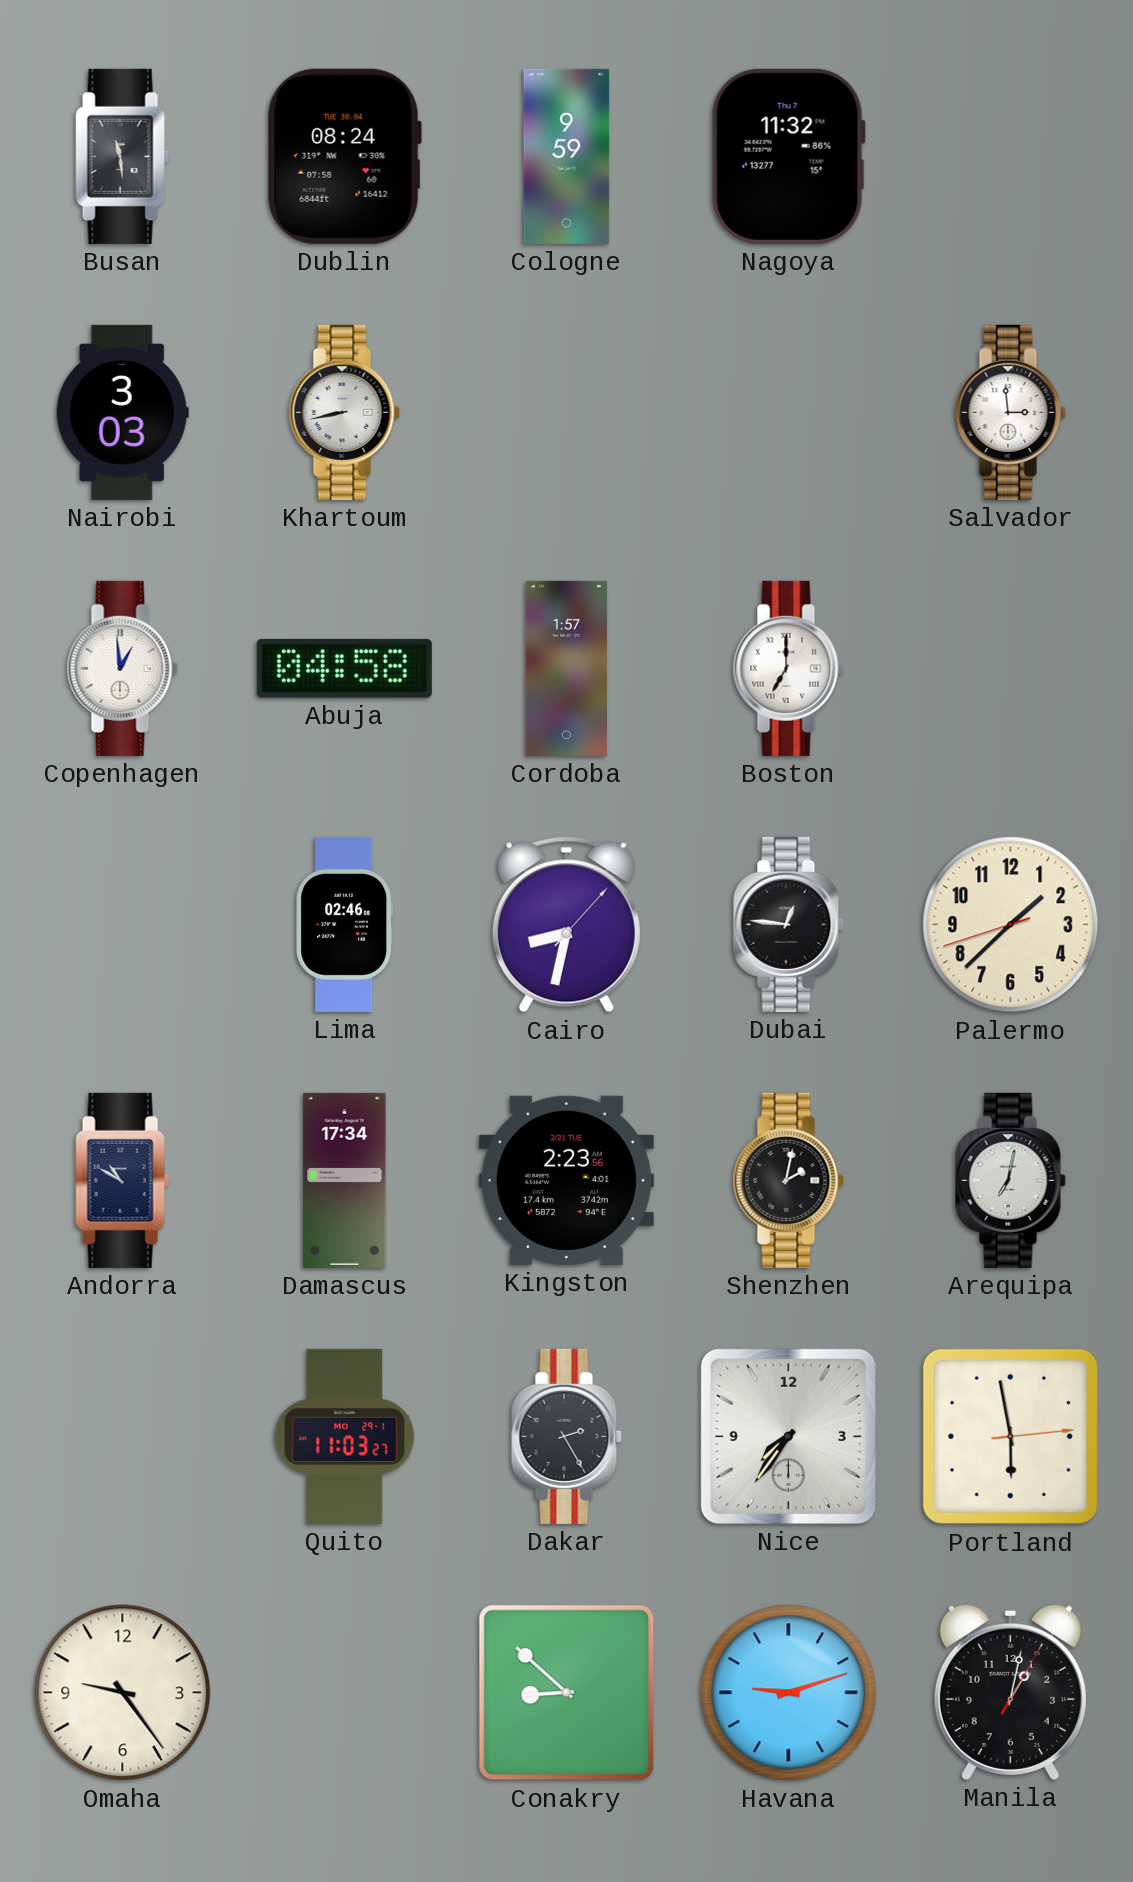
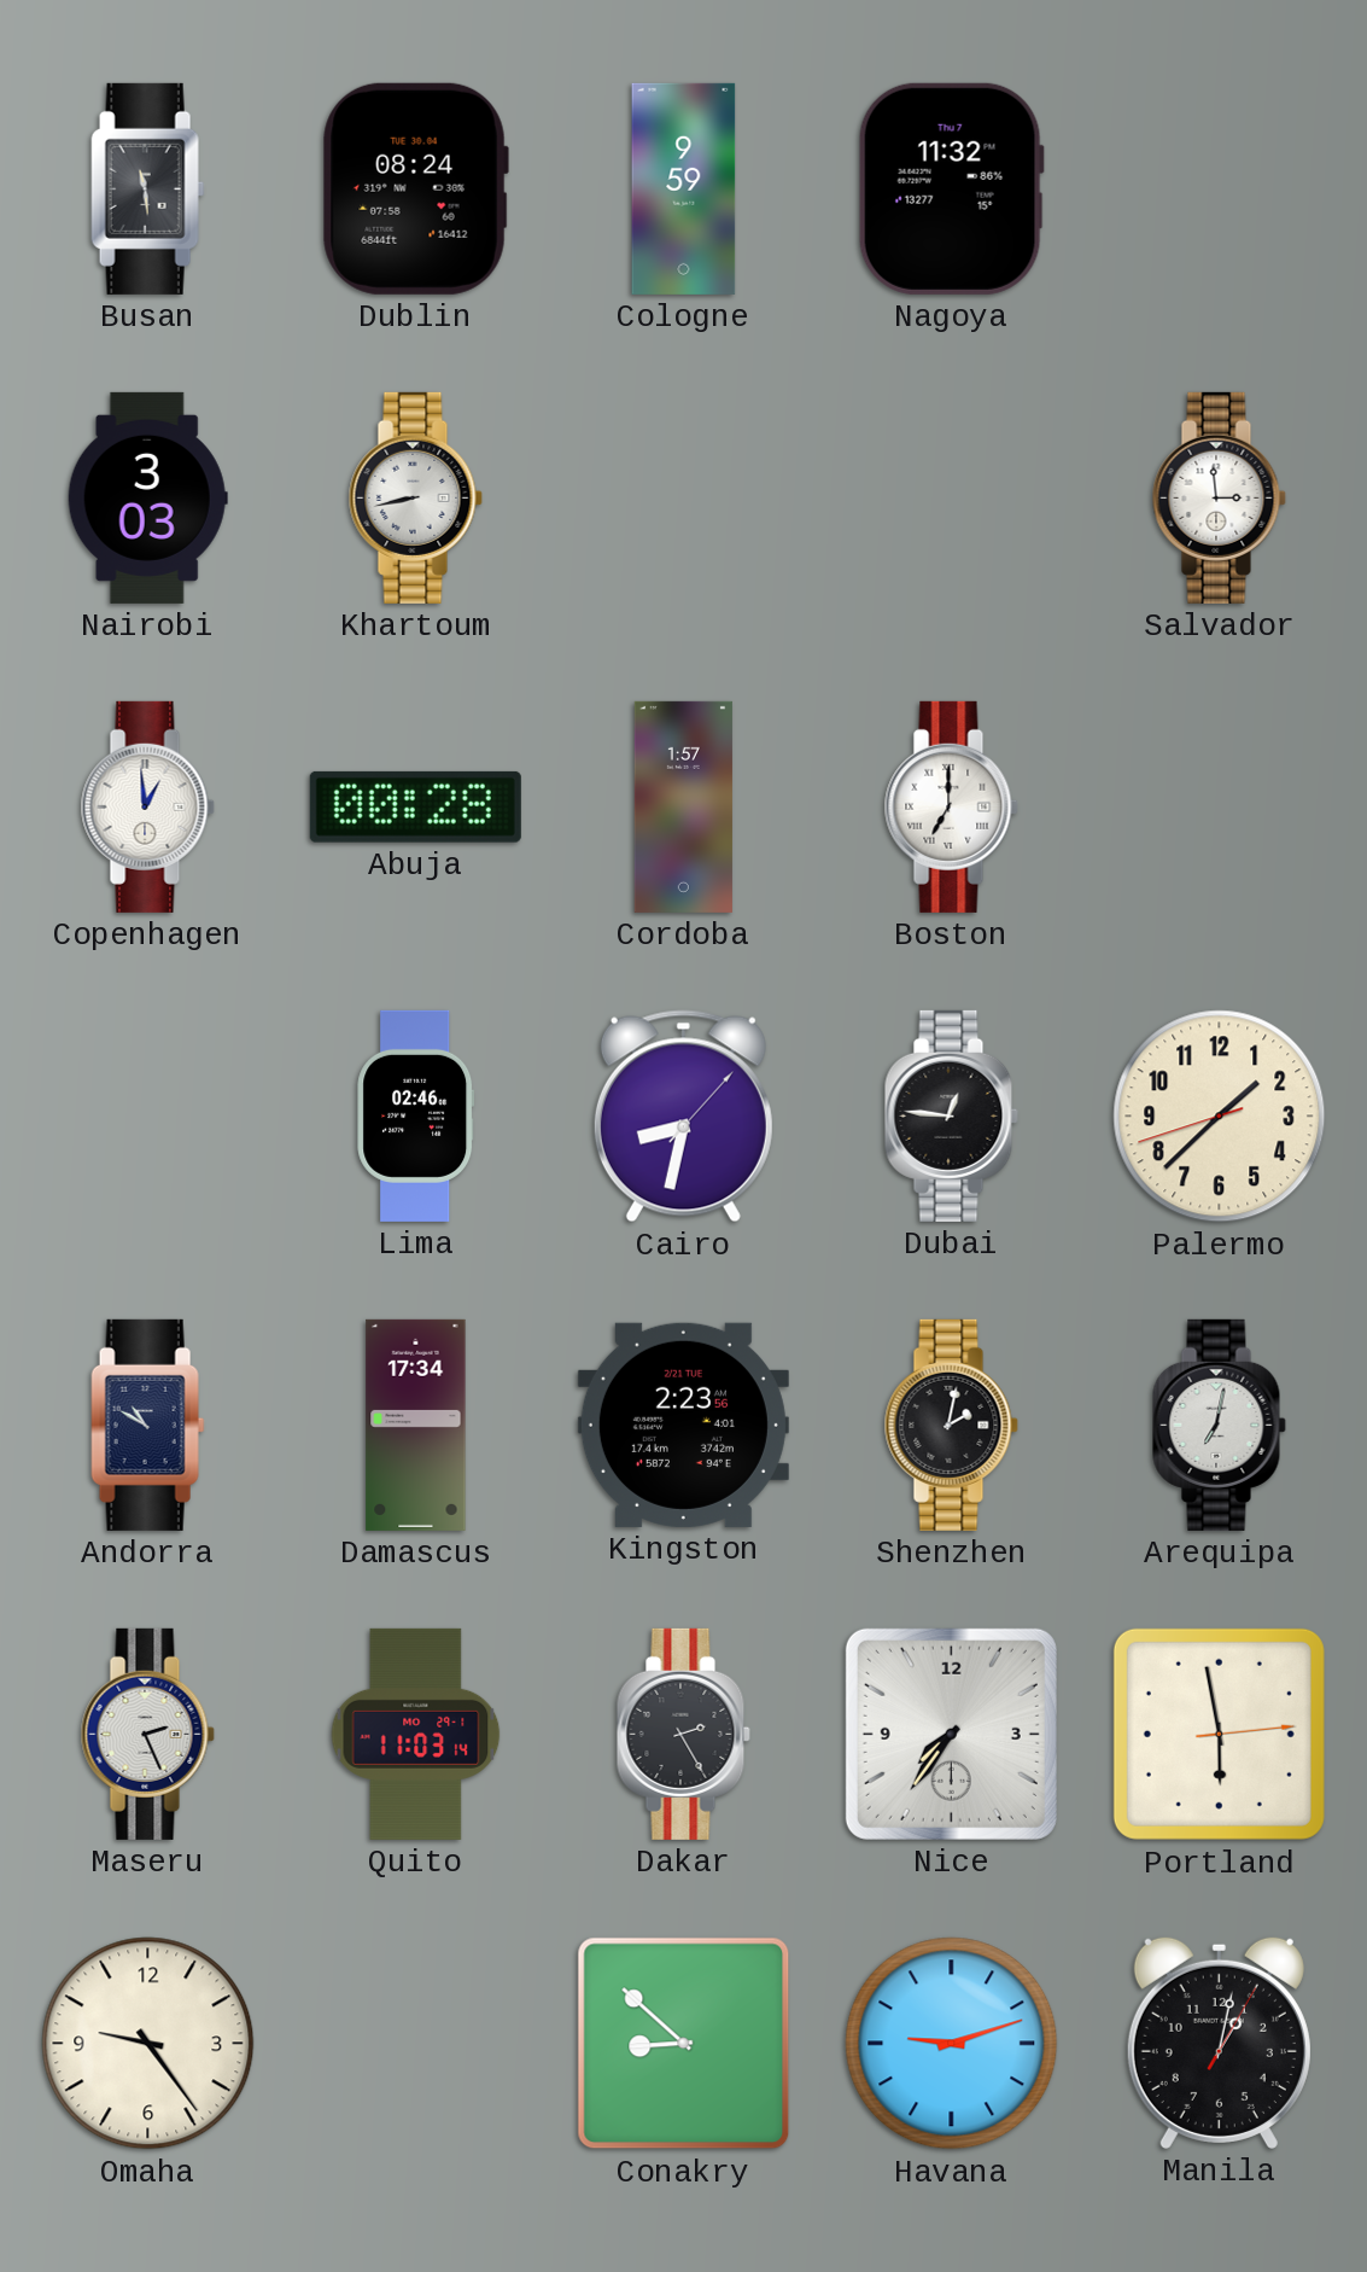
Abuja: 04:58 -> 00:28
Maseru: none -> 2:26
Quito: 11:03:27 -> 11:03:14
